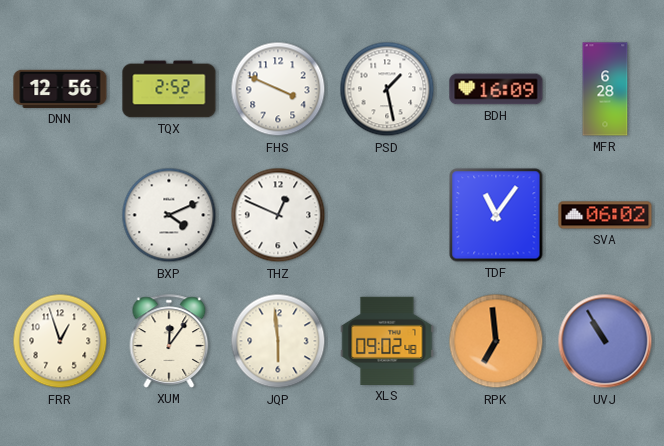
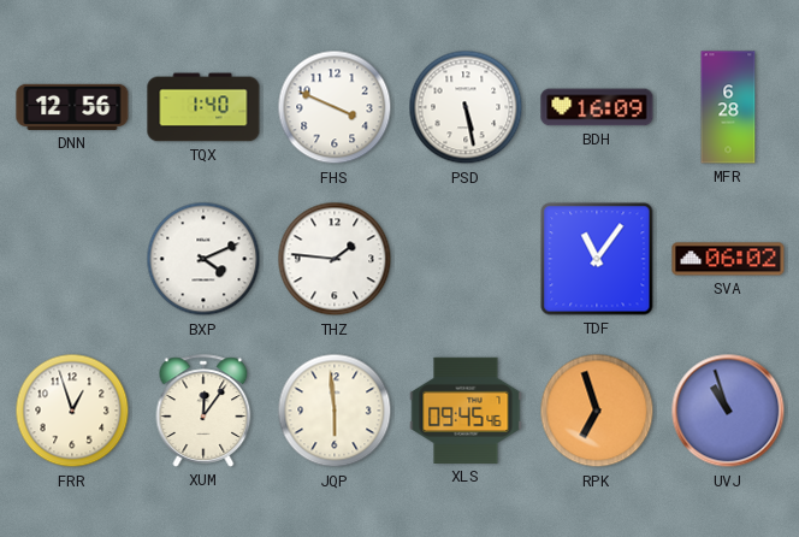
TQX: 2:52 -> 1:40
PSD: 1:28 -> 5:28
THZ: 12:49 -> 1:46
XLS: 09:02 -> 09:45
RPK: 6:59 -> 6:57
UVJ: 10:55 -> 10:57
